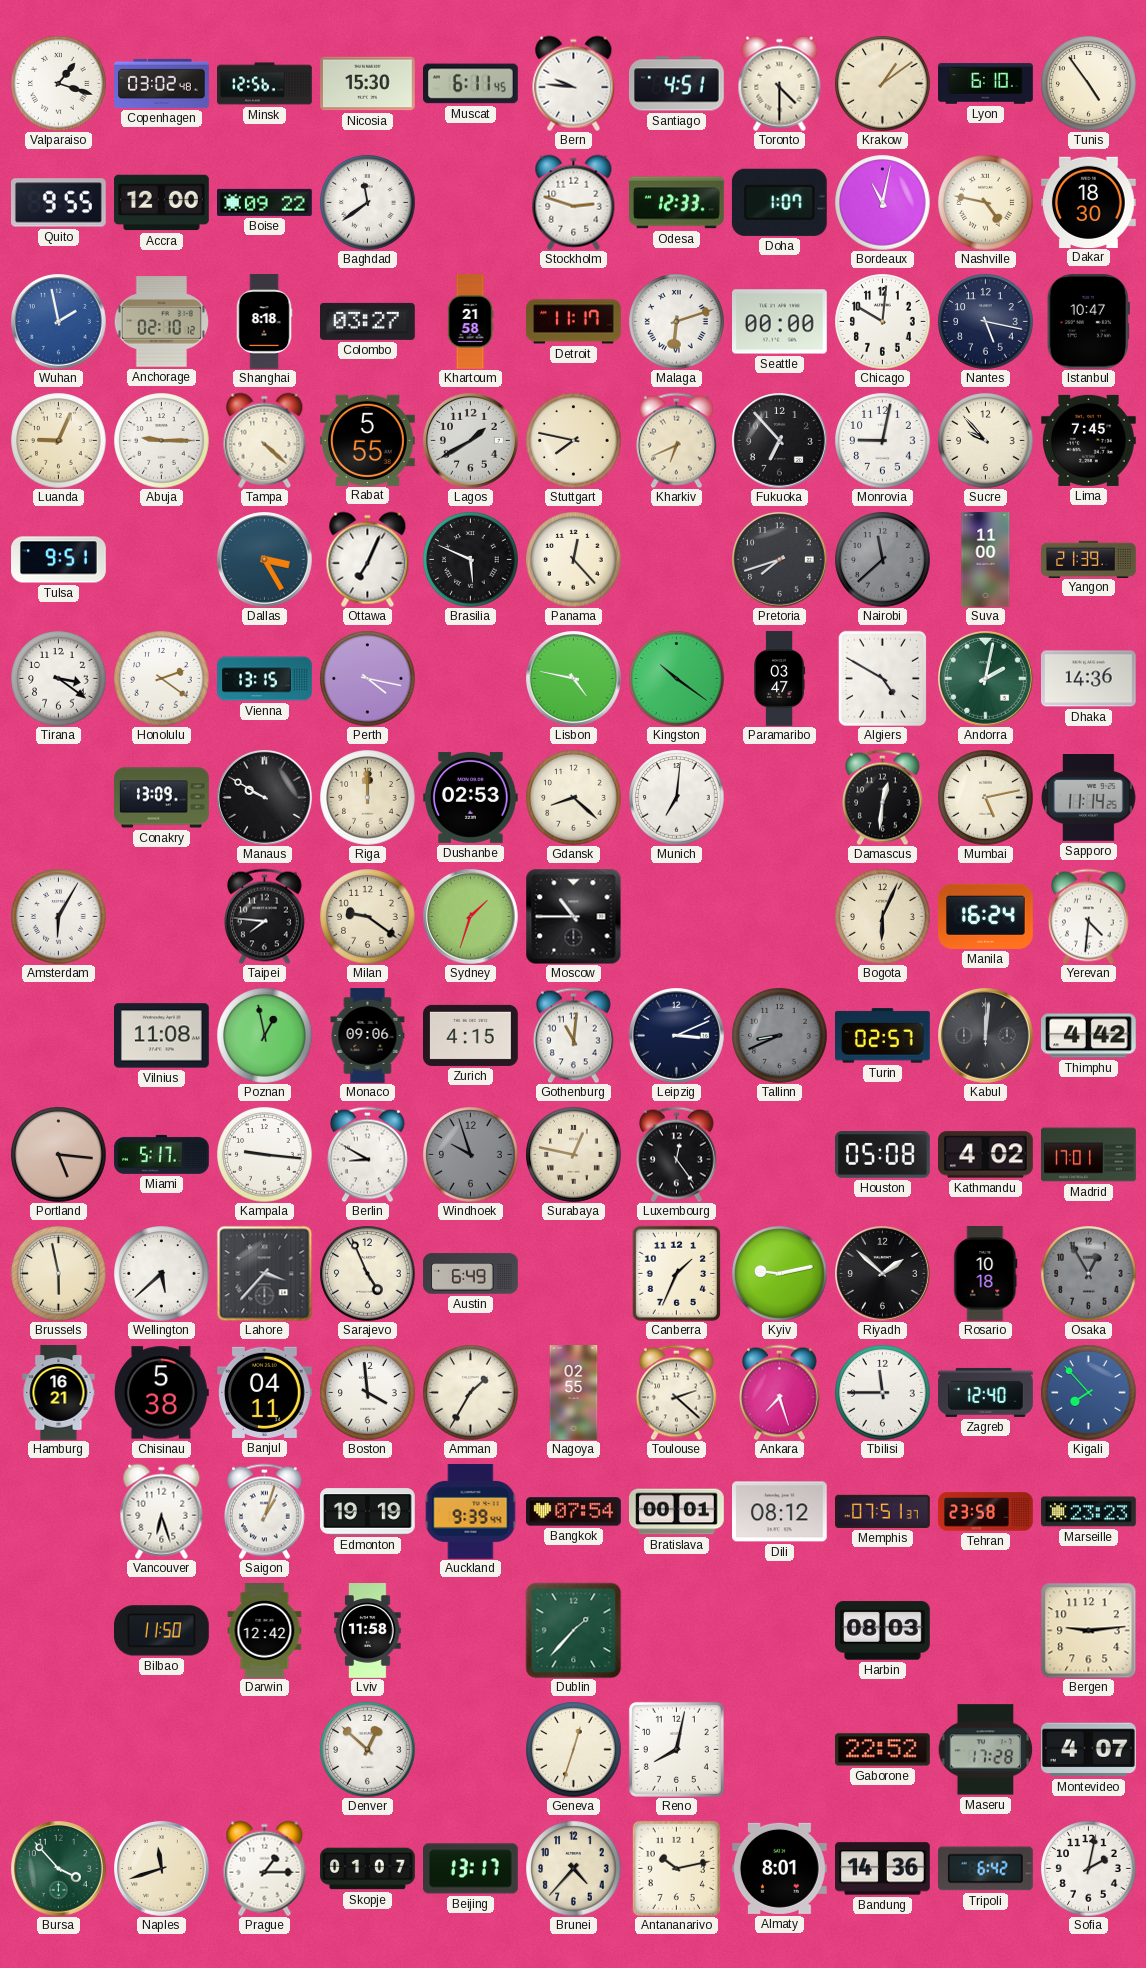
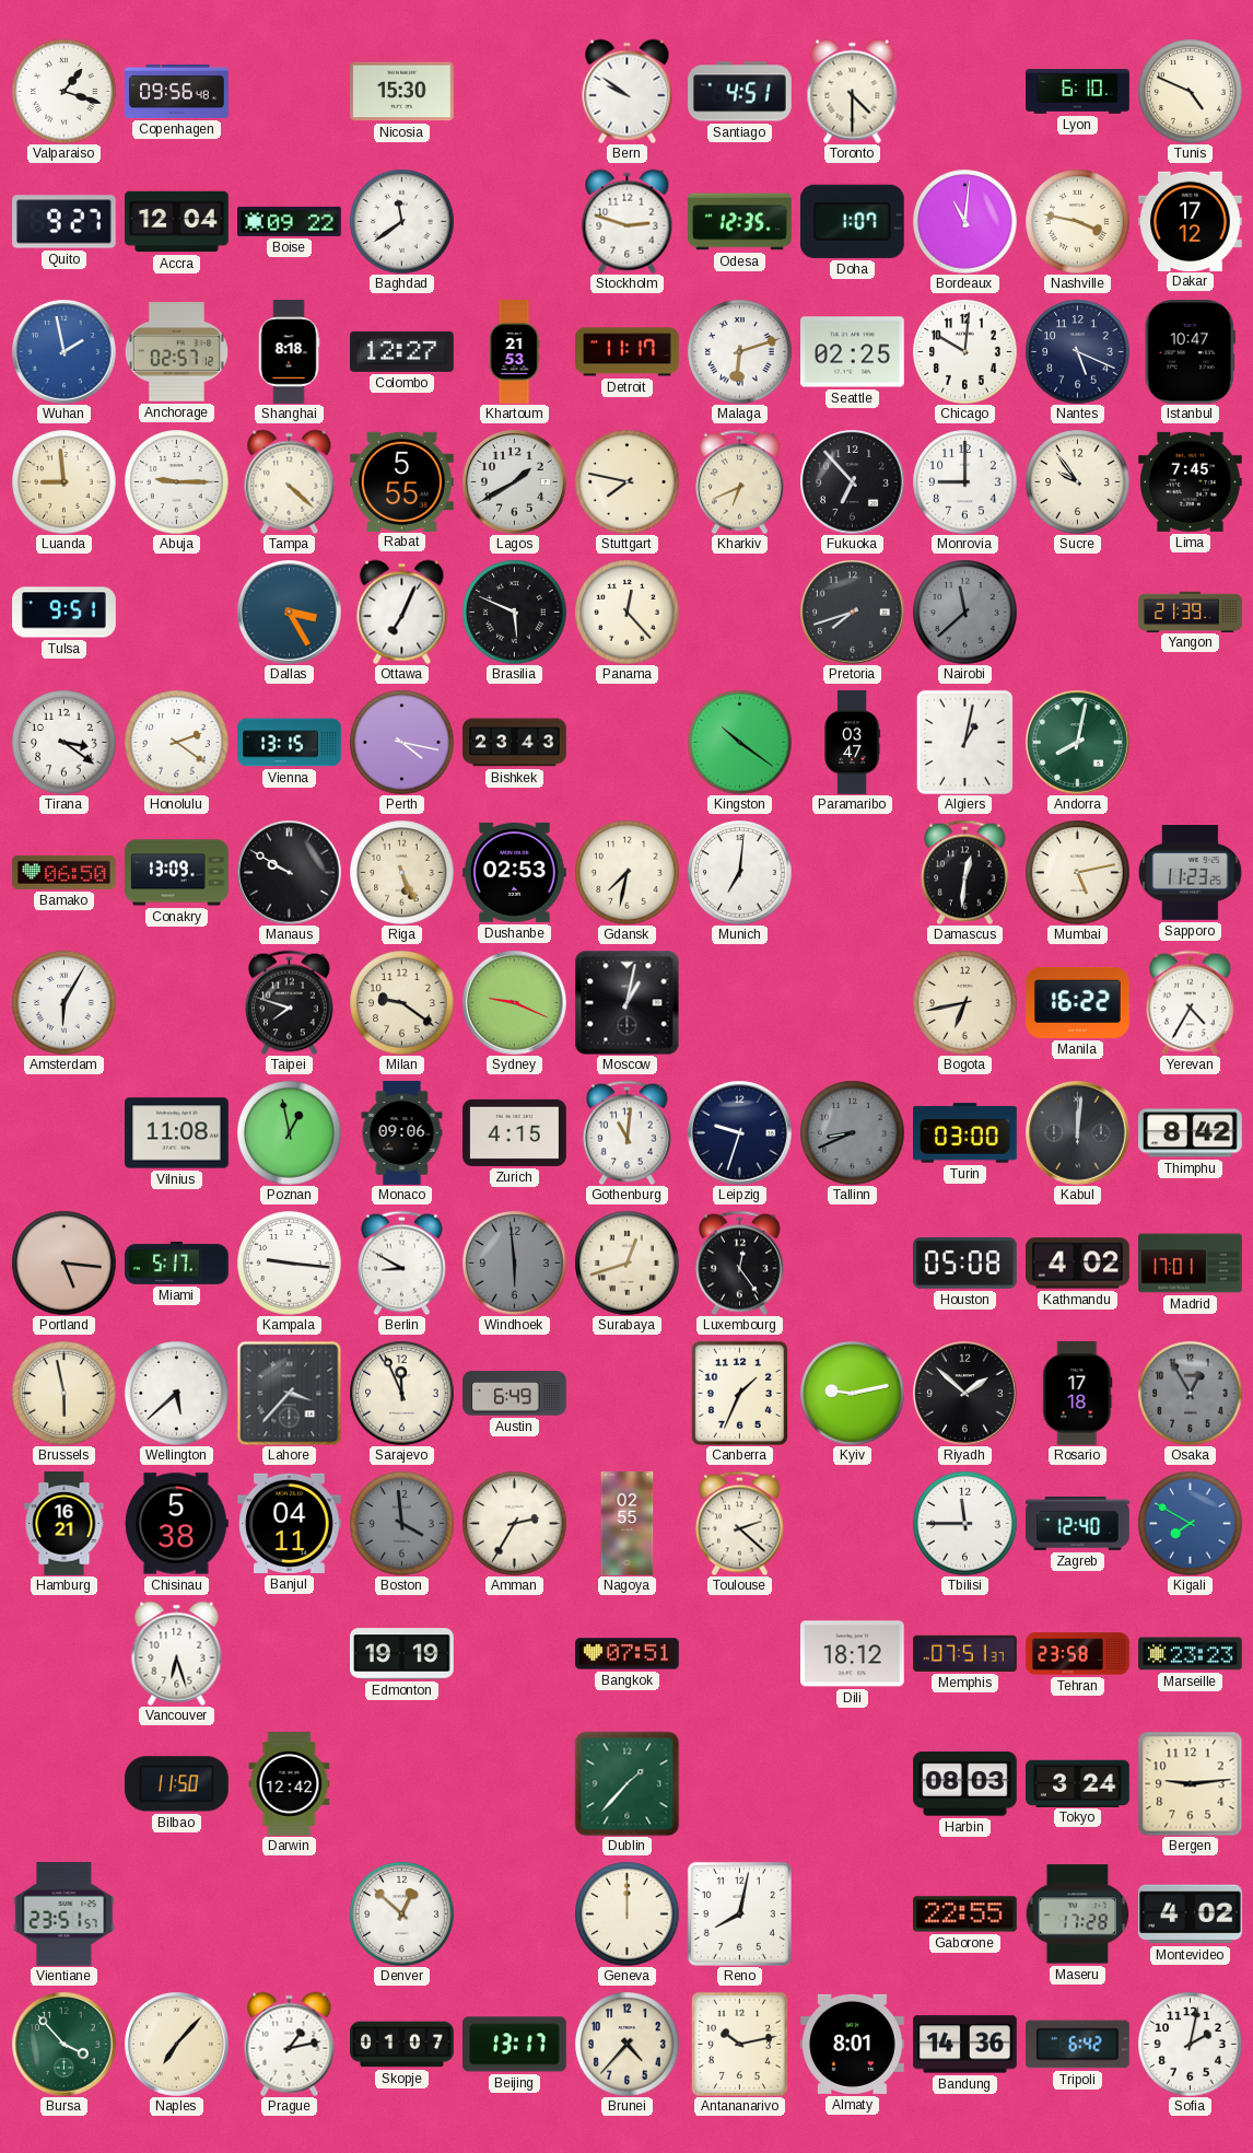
Copenhagen: 03:02 -> 09:56
Minsk: 12:56 -> none
Muscat: 6:11 -> none
Bern: 9:46 -> 9:51
Krakow: 1:09 -> none
Tunis: 4:54 -> 4:49
Quito: 9:55 -> 9:27
Accra: 12:00 -> 12:04
Odesa: 12:33 -> 12:35
Bordeaux: 11:02 -> 11:01
Nashville: 4:47 -> 3:47
Dakar: 18:30 -> 17:12
Anchorage: 02:10 -> 02:57
Colombo: 03:27 -> 12:27
Khartoum: 21:58 -> 21:53
Seattle: 00:00 -> 02:25
Nantes: 5:17 -> 5:19
Luanda: 9:04 -> 8:59
Monrovia: 9:02 -> 9:00
Sucre: 9:53 -> 9:54
Suva: 11:00 -> none
Bishkek: none -> 23:43
Lisbon: 4:47 -> none
Algiers: 4:50 -> 1:02
Andorra: 2:02 -> 8:02
Dhaka: 14:36 -> none
Bamako: none -> 06:50
Riga: 12:00 -> 5:26
Gdansk: 8:22 -> 7:32
Sapporo: 11:14 -> 11:23
Taipei: 7:46 -> 7:48
Sydney: 1:33 -> 9:19
Moscow: 10:45 -> 1:02
Bogota: 6:04 -> 6:43
Manila: 16:24 -> 16:22
Yerevan: 4:31 -> 4:35
Leipzig: 3:11 -> 9:33
Turin: 02:57 -> 03:00
Thimphu: 4:42 -> 8:42
Windhoek: 9:57 -> 5:59
Surabaya: 12:47 -> 12:42
Sarajevo: 4:56 -> 11:56
Rosario: 10:18 -> 17:18
Boston dial: white -> grey
Amman: 1:35 -> 2:35
Ankara: 7:27 -> none
Kigali: 7:53 -> 7:50
Saigon: 1:03 -> none
Auckland: 9:39 -> none
Bangkok: 07:54 -> 07:51
Bratislava: 00:01 -> none
Dili: 08:12 -> 18:12
Lviv: 11:58 -> none
Tokyo: none -> 3:24
Vientiane: none -> 23:51
Geneva: 12:33 -> 12:00
Gaborone: 22:52 -> 22:55
Montevideo: 4:07 -> 4:02
Naples: 11:42 -> 7:07
Prague: 1:15 -> 1:13
